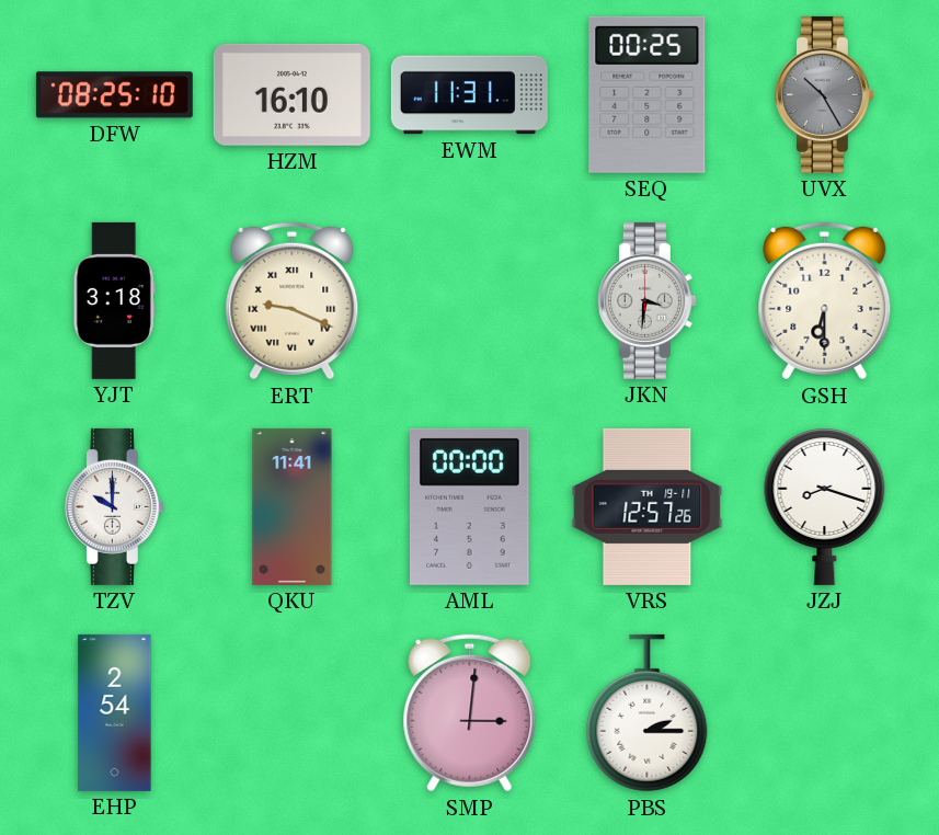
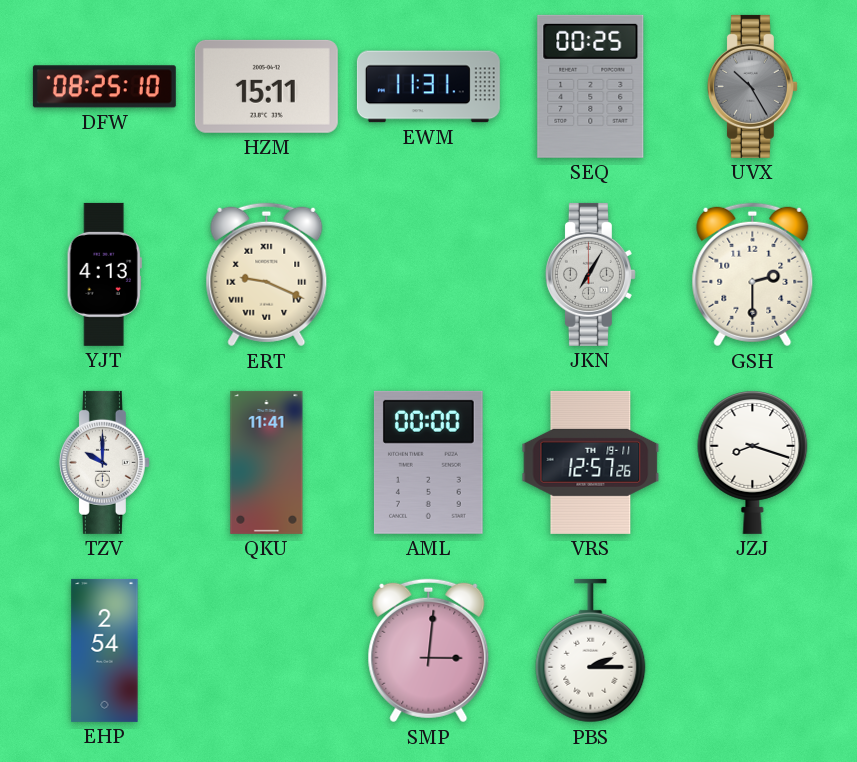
HZM: 16:10 -> 15:11
YJT: 3:18 -> 4:13
JKN: 3:31 -> 7:05
GSH: 6:30 -> 2:30
